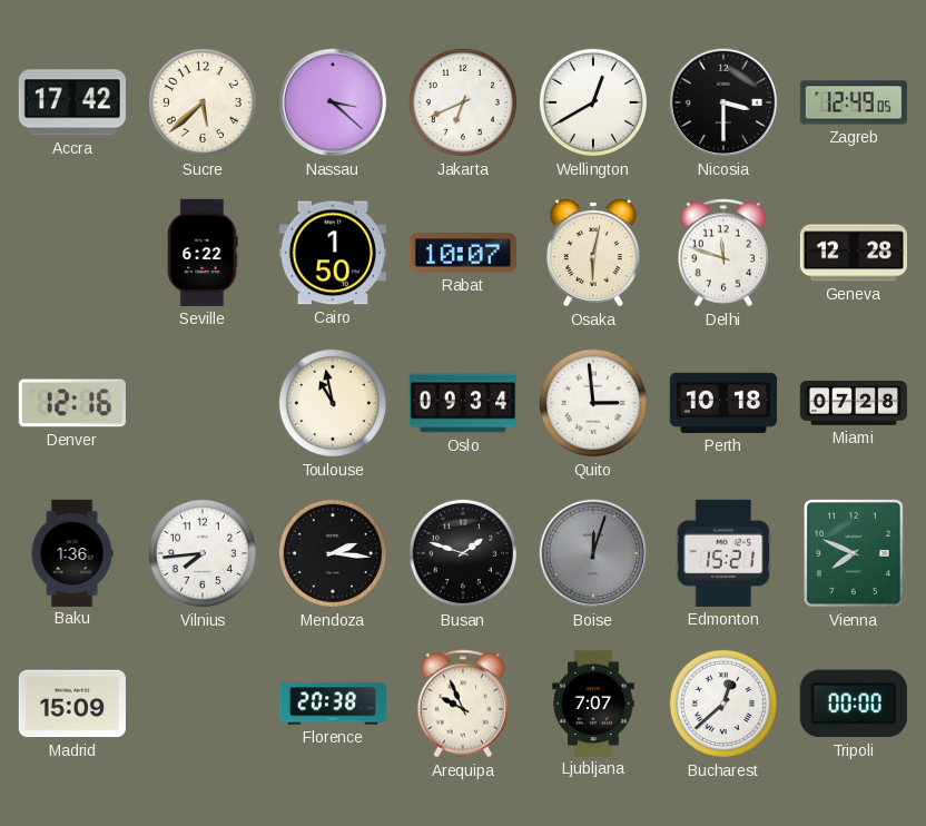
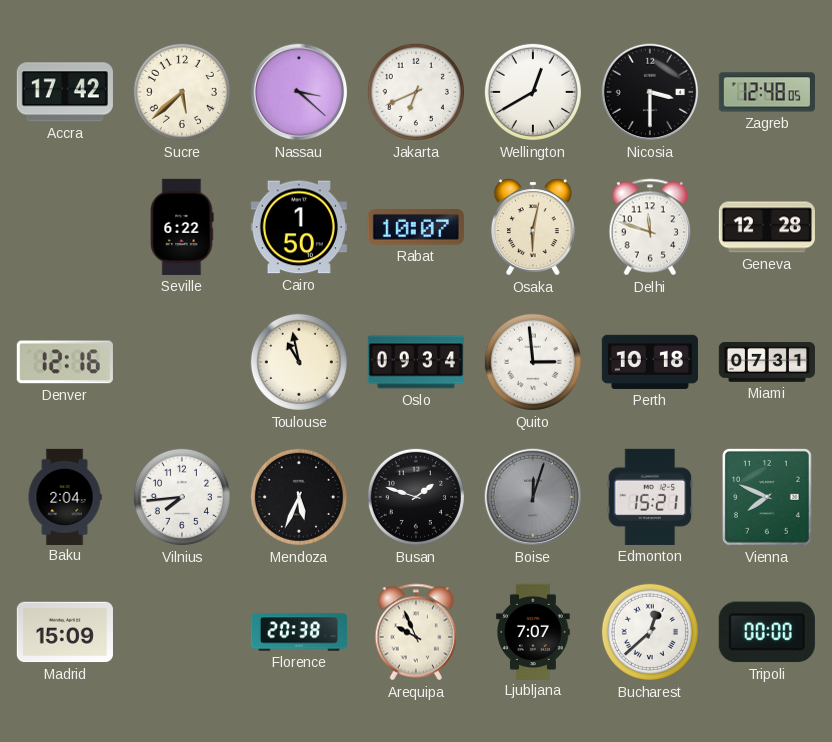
Zagreb: 12:49 -> 12:48
Miami: 07:28 -> 07:31
Baku: 1:36 -> 2:04
Mendoza: 2:16 -> 5:34
